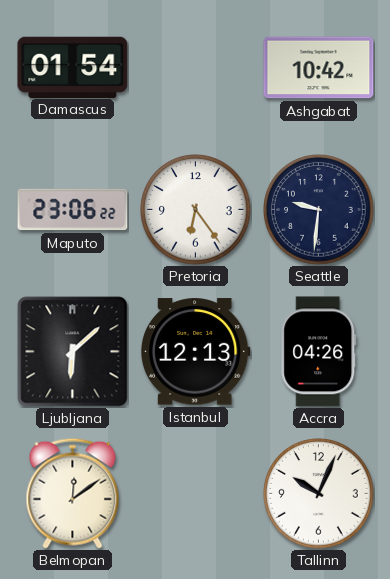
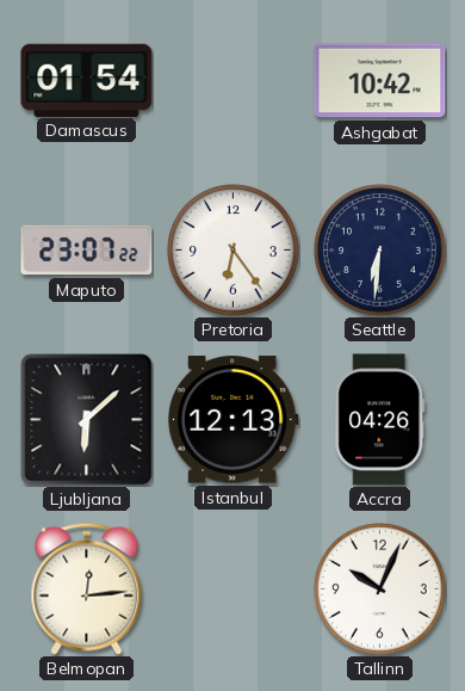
Maputo: 23:06 -> 23:07
Seattle: 9:31 -> 6:31
Belmopan: 12:09 -> 12:14
